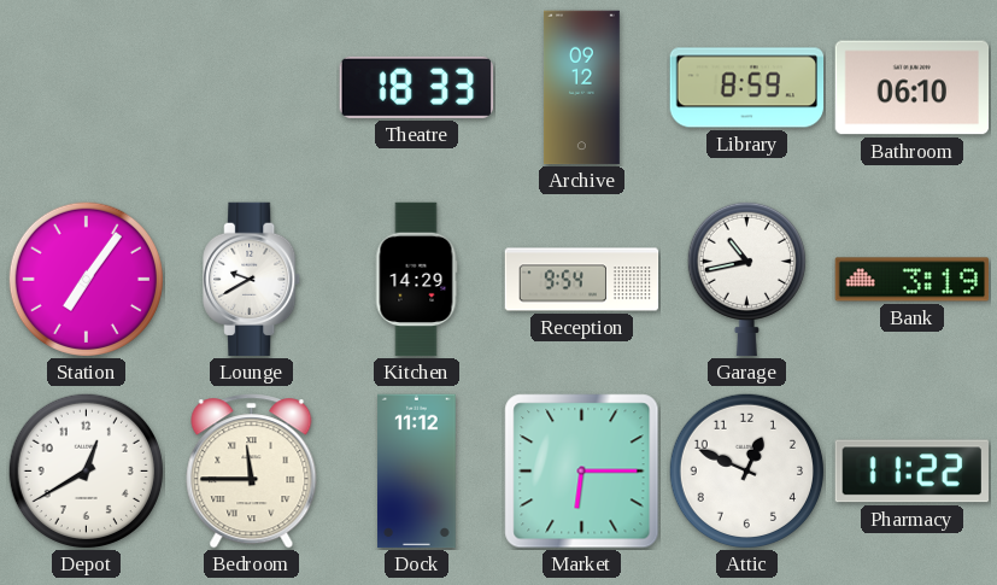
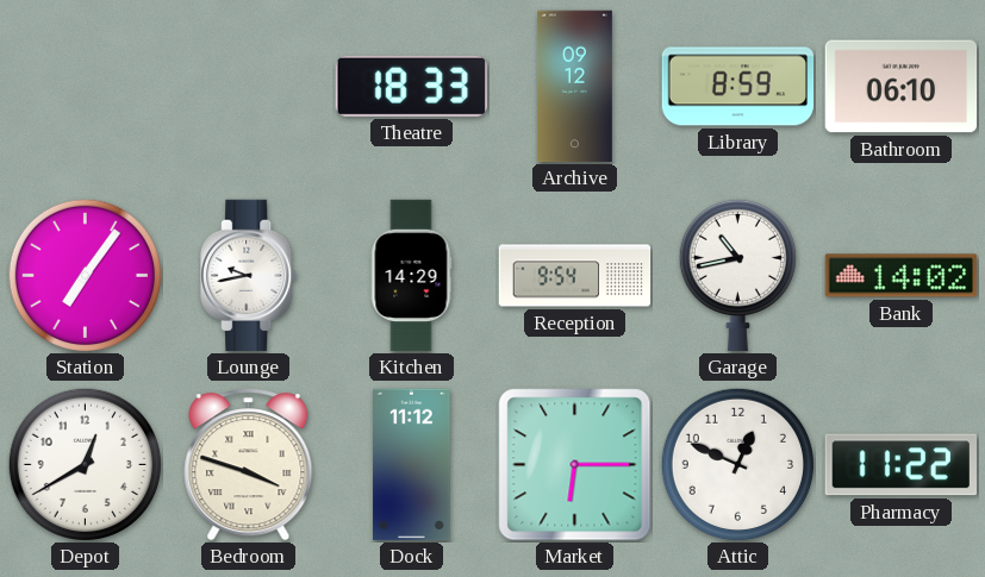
Lounge: 9:40 -> 9:43
Bank: 3:19 -> 14:02
Bedroom: 11:45 -> 3:48
